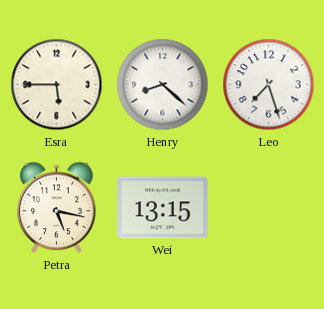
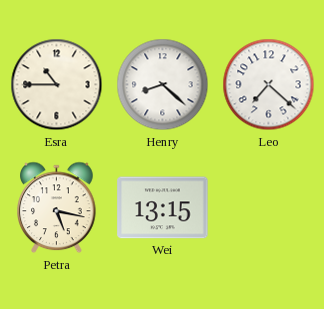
Esra: 5:45 -> 10:45
Leo: 7:27 -> 7:22
